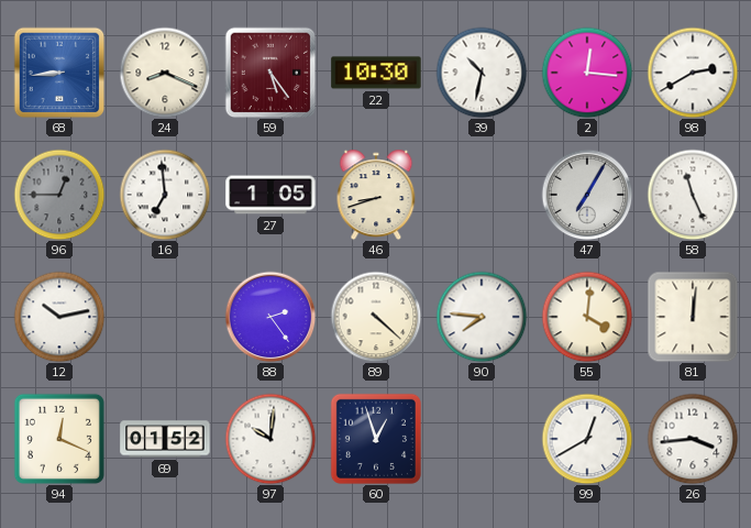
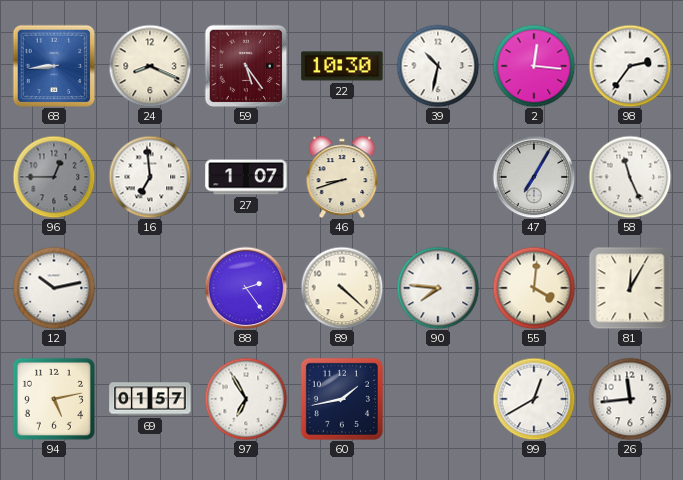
98: 2:40 -> 2:36
27: 1:05 -> 1:07
81: 12:01 -> 12:05
94: 12:19 -> 5:13
69: 01:52 -> 01:57
97: 10:01 -> 6:55
60: 12:57 -> 1:43
26: 3:44 -> 11:44
